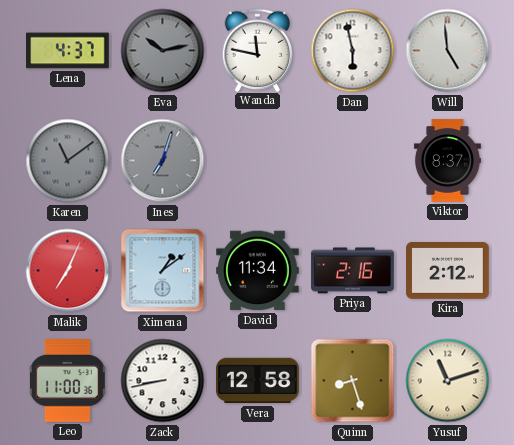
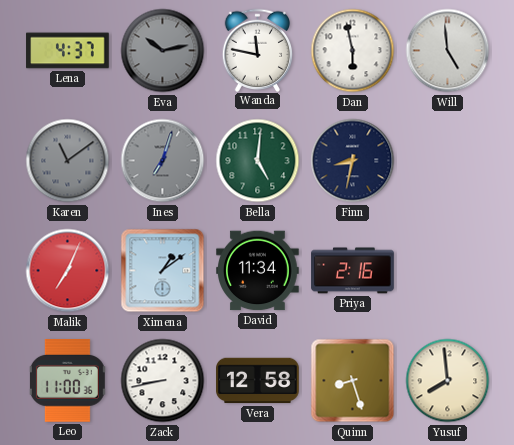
Bella: none -> 5:01
Finn: none -> 8:32
Viktor: 8:37 -> none
Kira: 2:12 -> none
Yusuf: 11:12 -> 7:59
